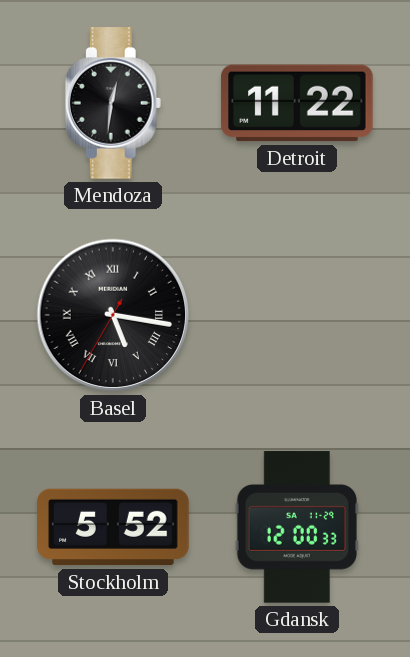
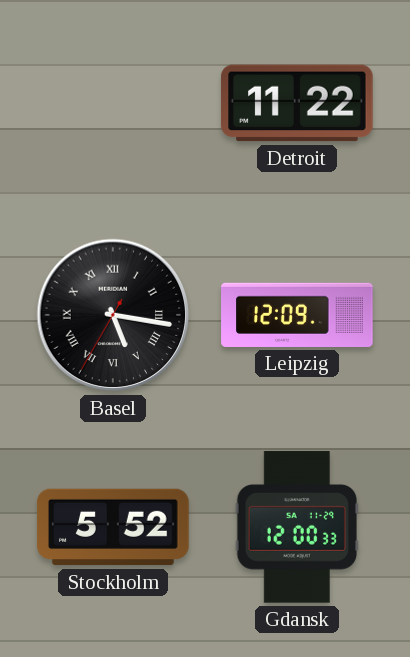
Mendoza: 12:31 -> none
Leipzig: none -> 12:09
